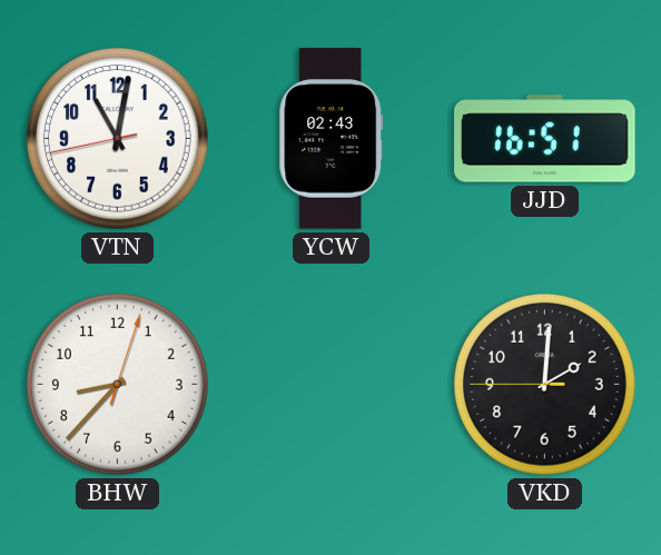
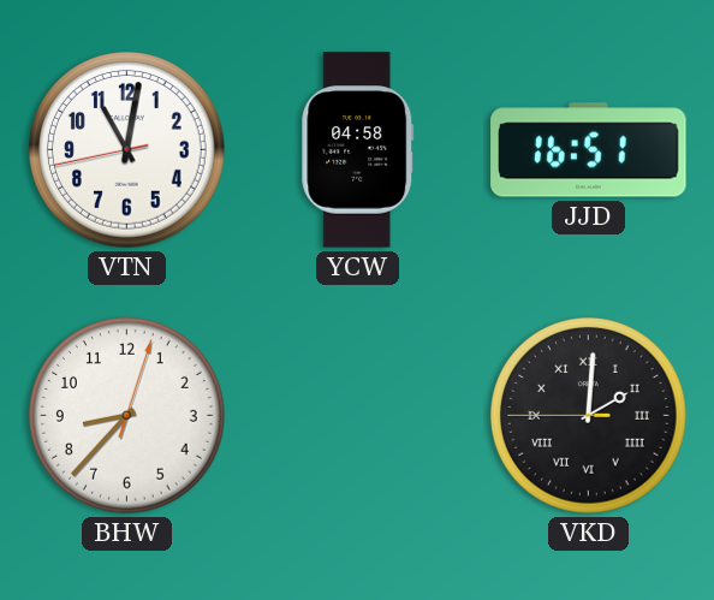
YCW: 02:43 -> 04:58
VKD numerals: Arabic -> Roman
